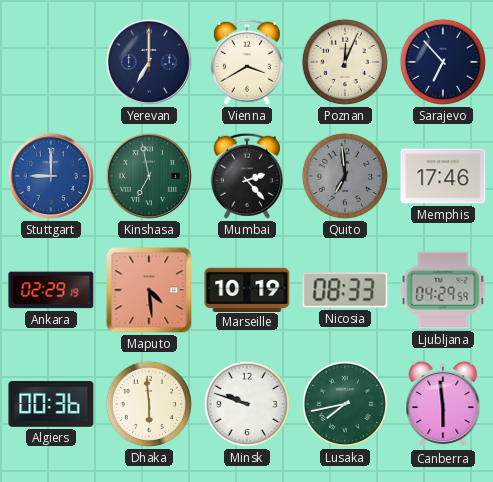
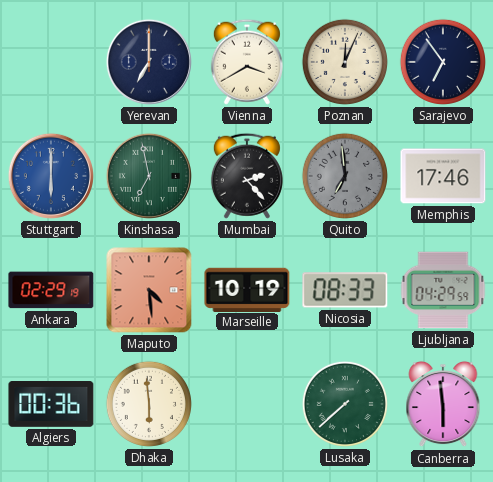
Sarajevo: 6:53 -> 6:54
Stuttgart: 9:00 -> 6:00
Minsk: 9:48 -> none
Lusaka: 7:43 -> 7:38
